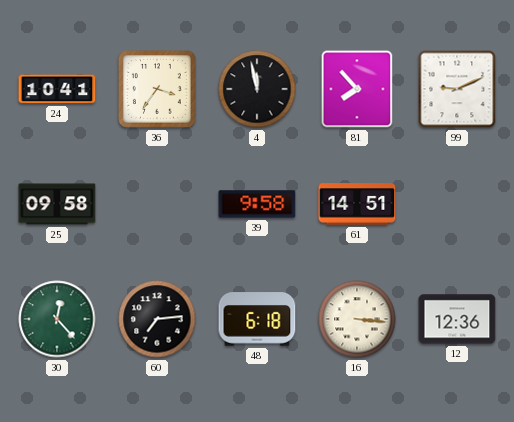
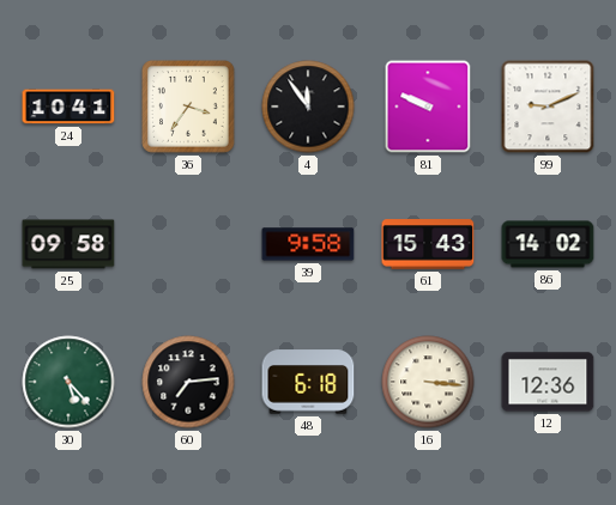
4: 11:58 -> 11:54
81: 7:53 -> 9:49
61: 14:51 -> 15:43
86: none -> 14:02
30: 12:23 -> 5:23
